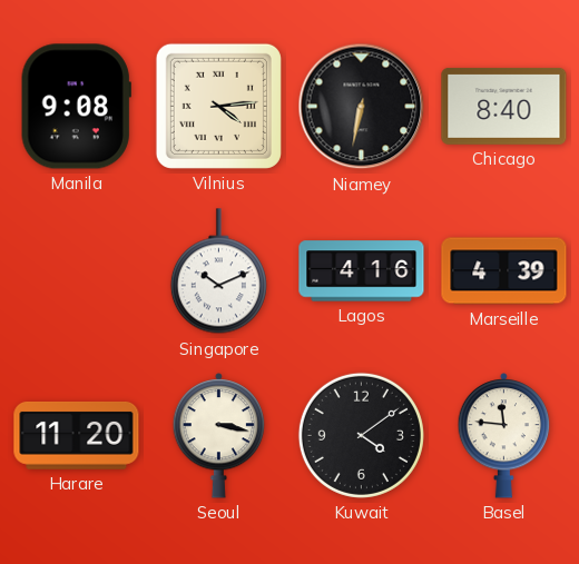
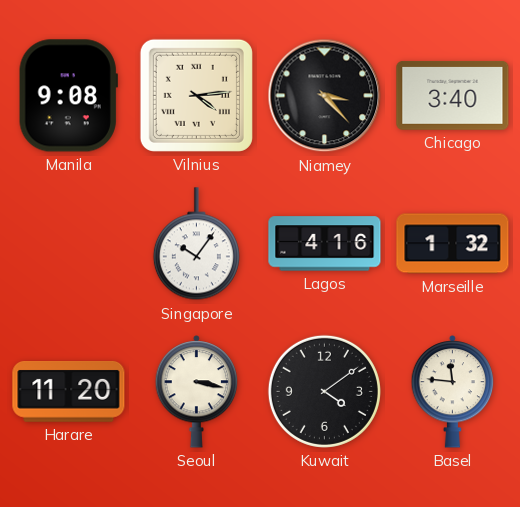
Niamey: 6:32 -> 3:23
Chicago: 8:40 -> 3:40
Singapore: 10:11 -> 10:06
Marseille: 4:39 -> 1:32
